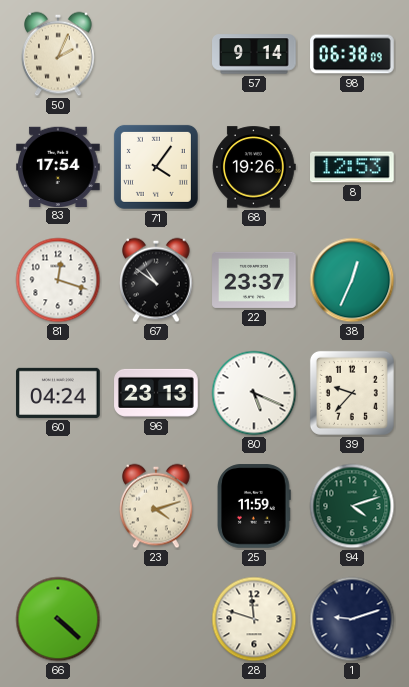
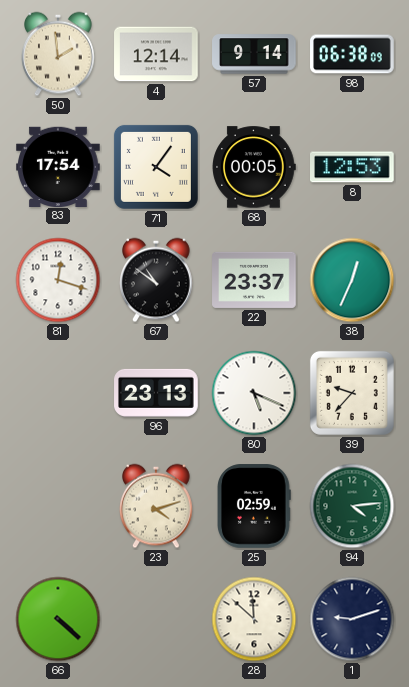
50: 2:04 -> 1:59
4: none -> 12:14
68: 19:26 -> 00:05
60: 04:24 -> none
25: 11:59 -> 02:59
94: 4:12 -> 4:14
28: 11:48 -> 11:52
